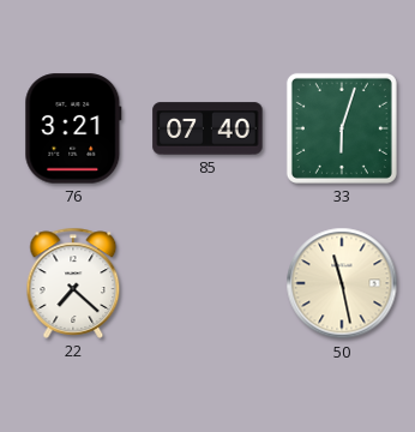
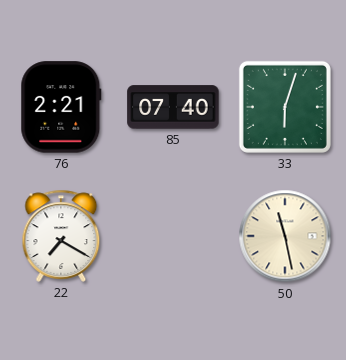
76: 3:21 -> 2:21
22: 7:22 -> 7:20
